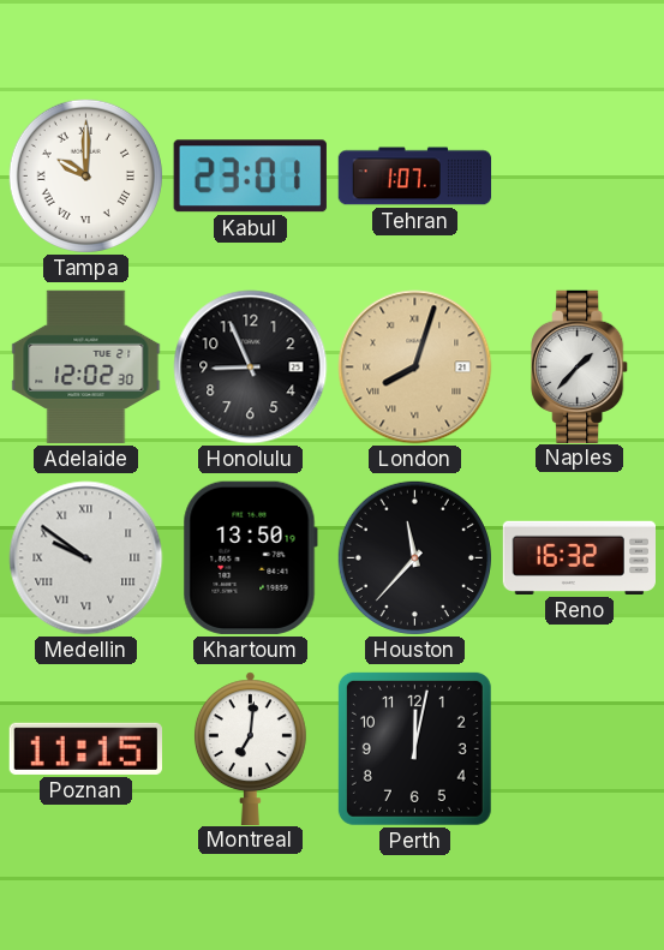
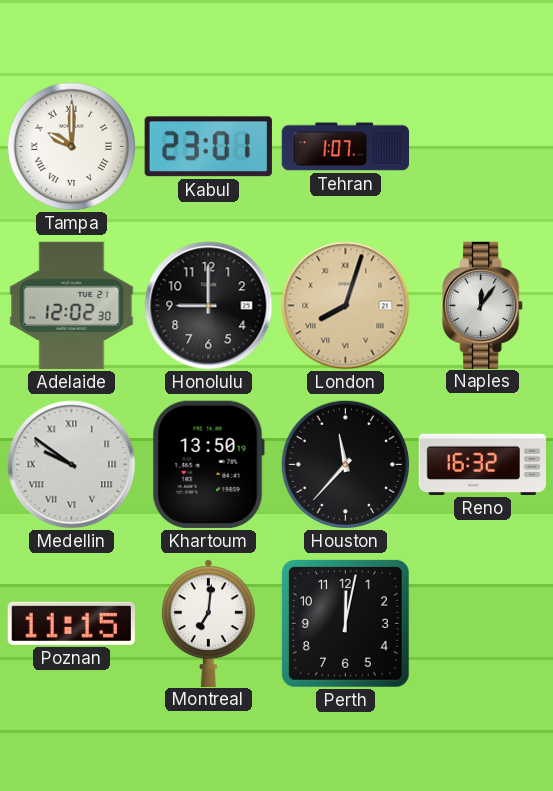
Honolulu: 8:56 -> 9:00
Naples: 1:37 -> 12:06
